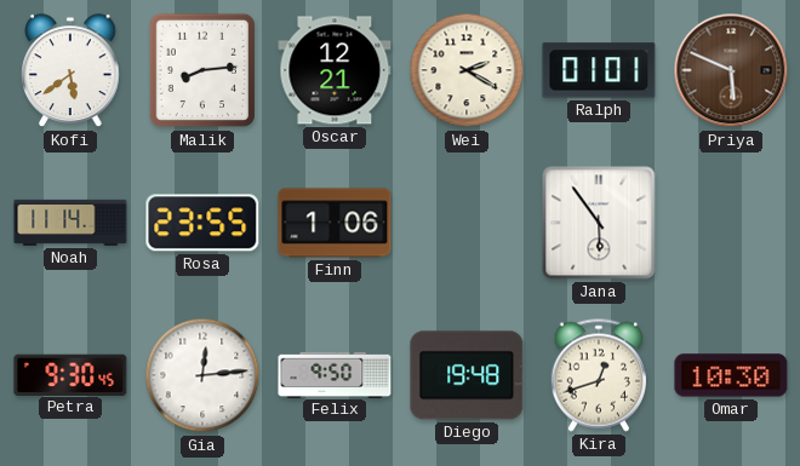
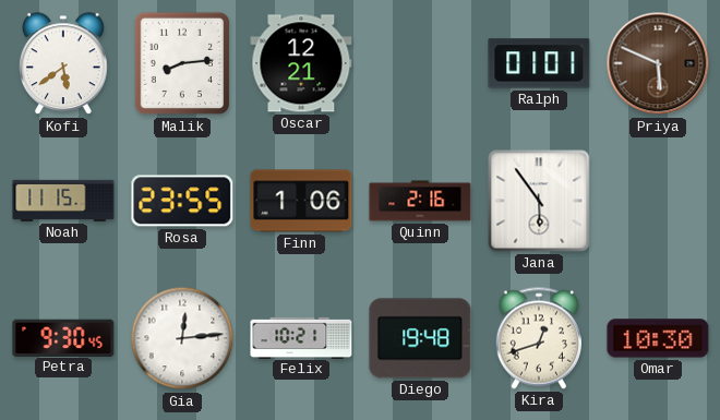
Wei: 2:20 -> none
Noah: 11:14 -> 11:15
Quinn: none -> 2:16
Felix: 9:50 -> 10:21
